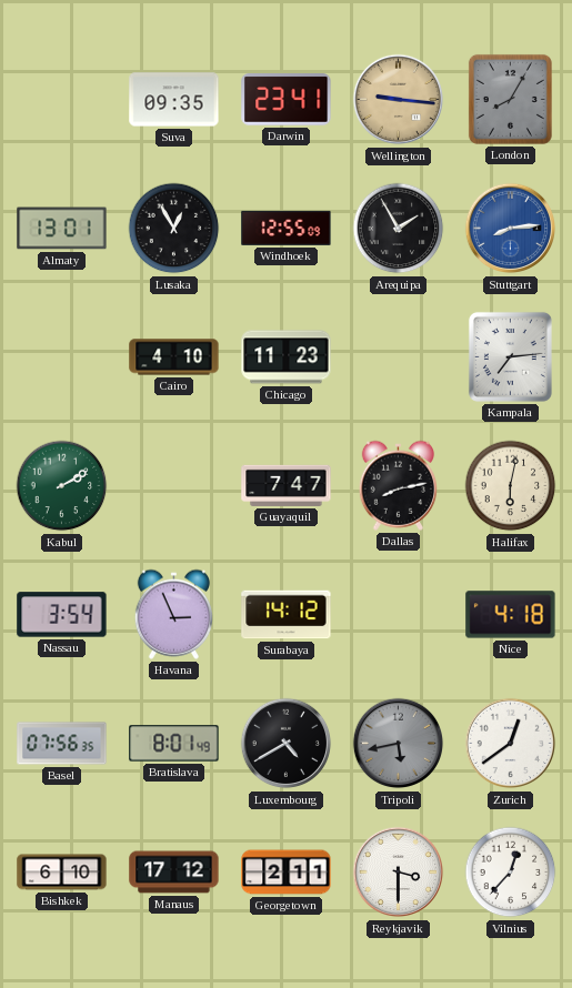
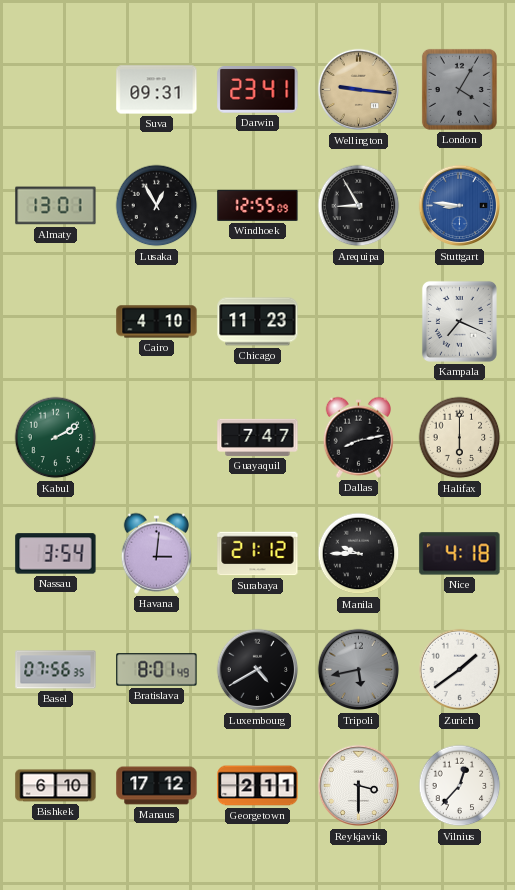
Suva: 09:35 -> 09:31
London: 8:05 -> 4:05
Arequipa: 1:55 -> 8:55
Stuttgart: 8:14 -> 8:46
Kampala: 7:14 -> 7:19
Halifax: 6:02 -> 6:00
Havana: 2:56 -> 3:01
Surabaya: 14:12 -> 21:12
Manila: none -> 9:45
Zurich: 12:39 -> 1:39
